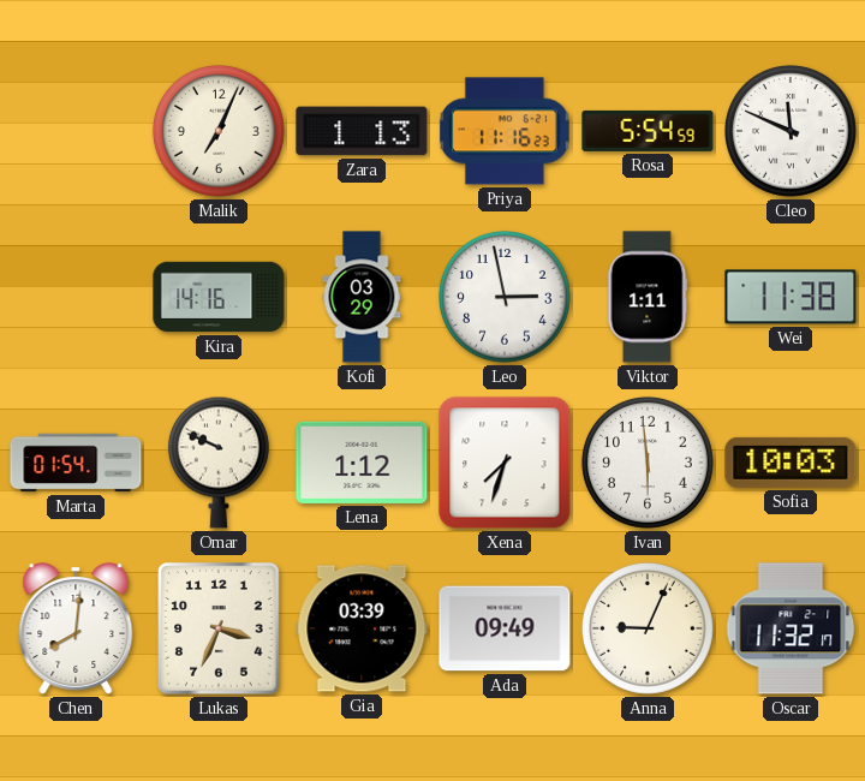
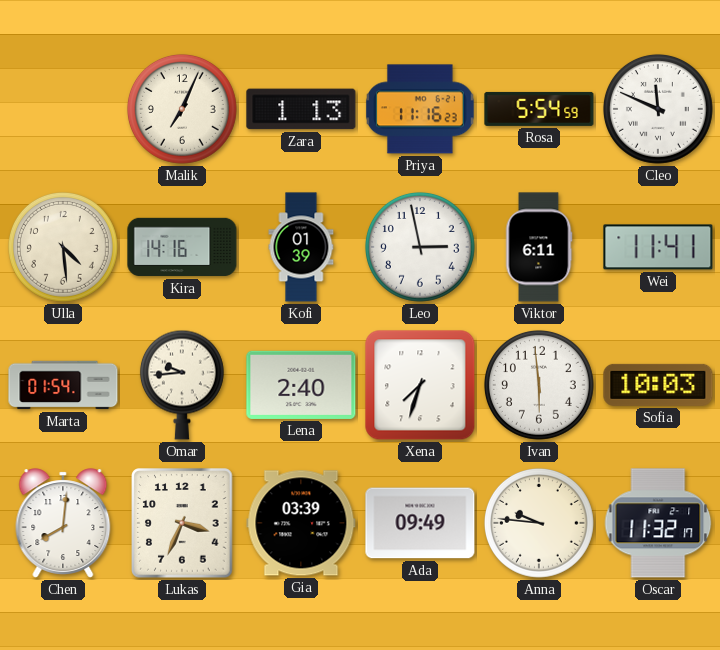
Ulla: none -> 4:29
Kofi: 03:29 -> 01:39
Viktor: 1:11 -> 6:11
Wei: 11:38 -> 11:41
Omar: 9:49 -> 9:44
Lena: 1:12 -> 2:40
Anna: 9:04 -> 9:46
